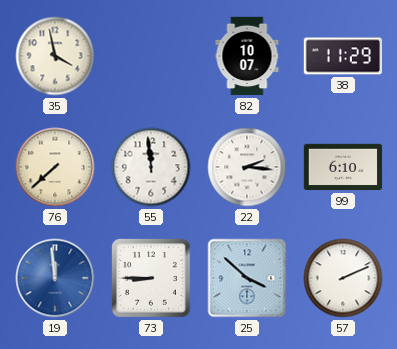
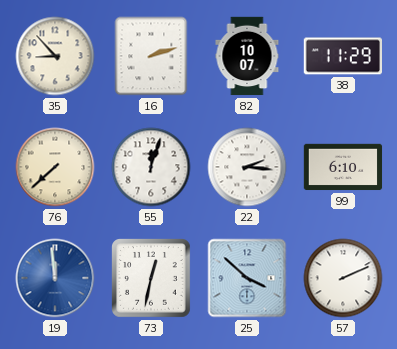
35: 3:58 -> 8:53
16: none -> 2:12
55: 11:59 -> 12:03
73: 8:45 -> 12:32
